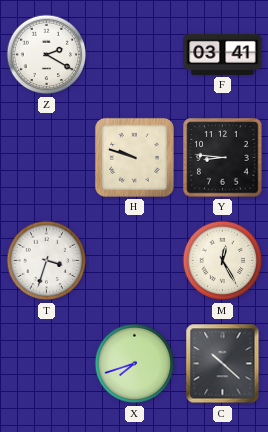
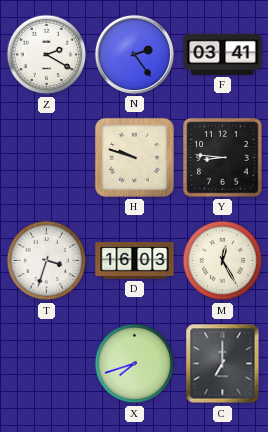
N: none -> 2:24
D: none -> 16:03
C: 10:22 -> 7:00
